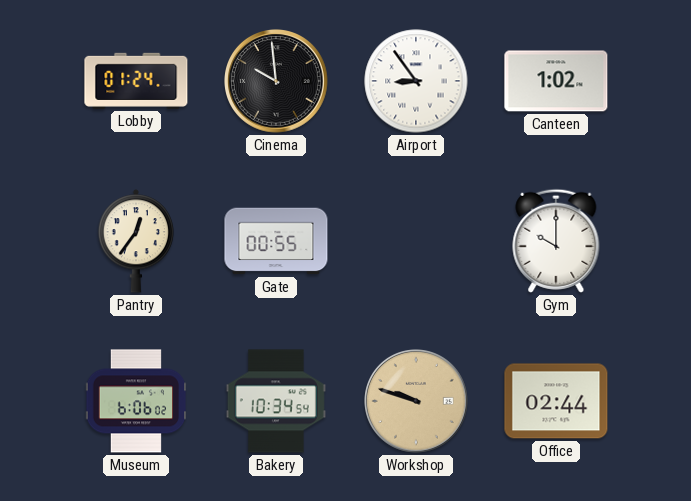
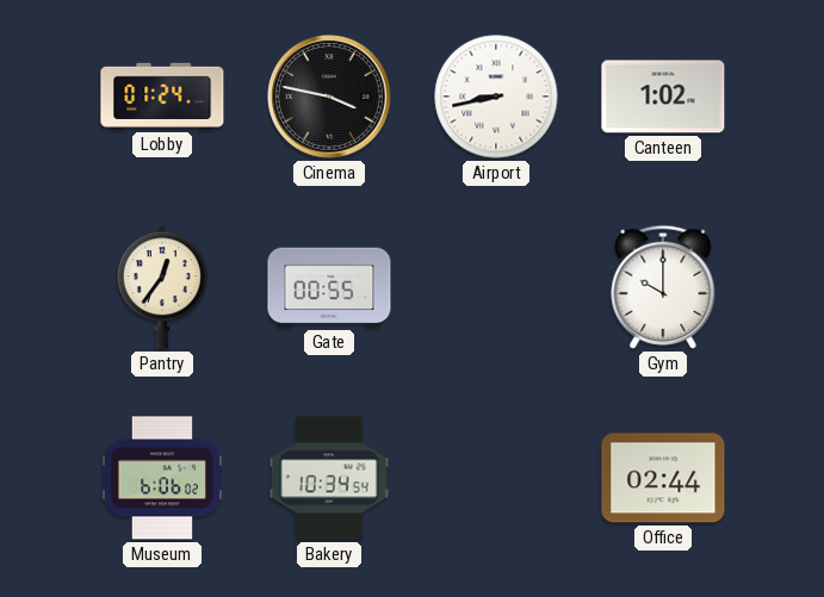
Cinema: 9:59 -> 3:47
Airport: 8:54 -> 8:43
Workshop: 9:48 -> none
